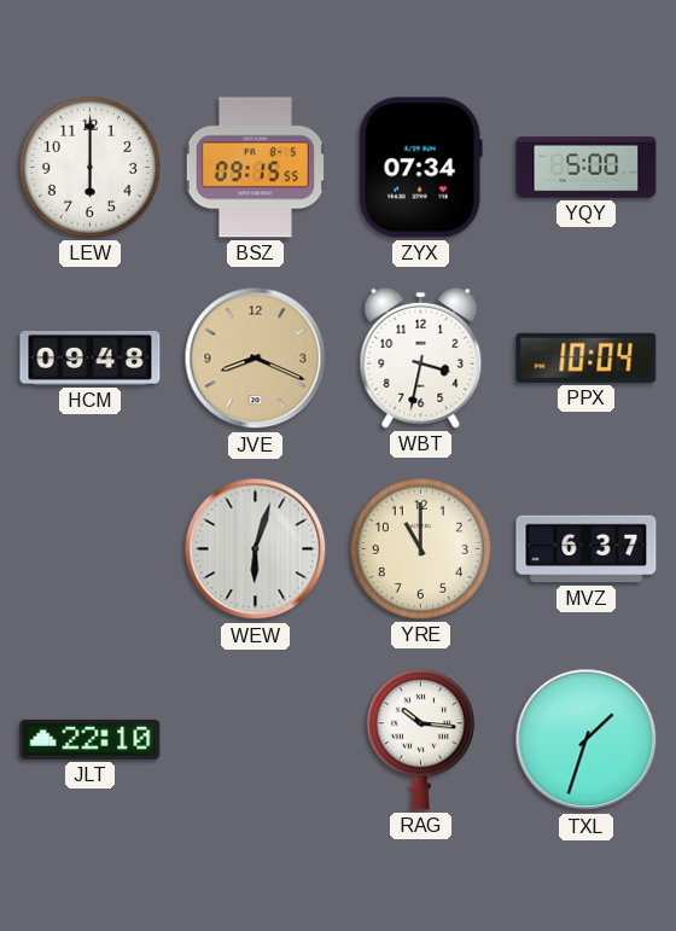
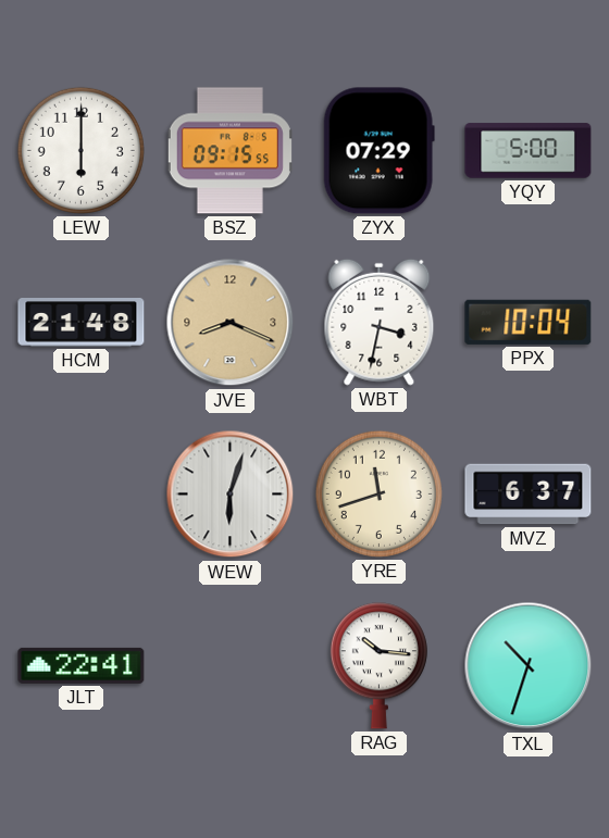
ZYX: 07:34 -> 07:29
HCM: 09:48 -> 21:48
YRE: 11:00 -> 11:42
JLT: 22:10 -> 22:41
TXL: 1:33 -> 10:33
